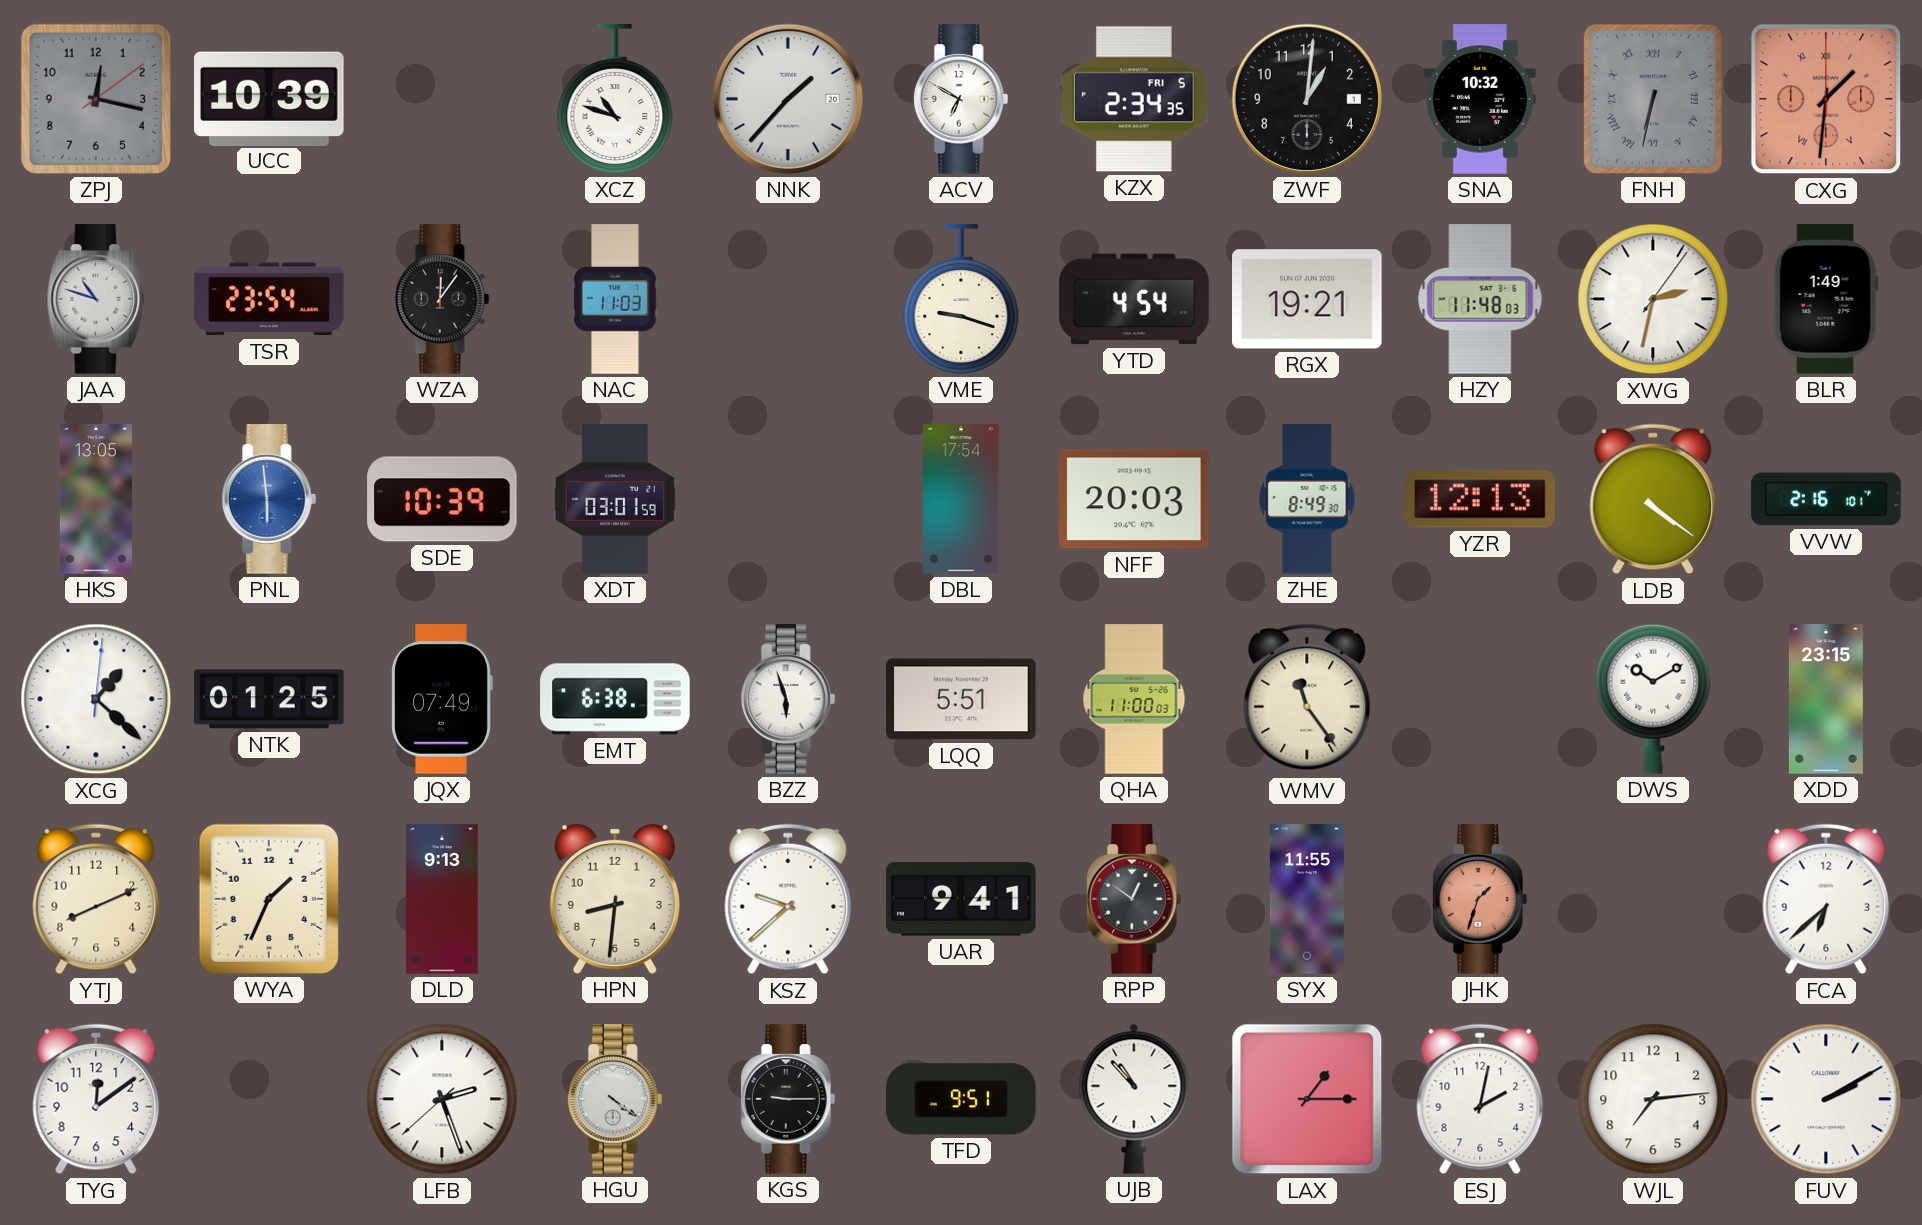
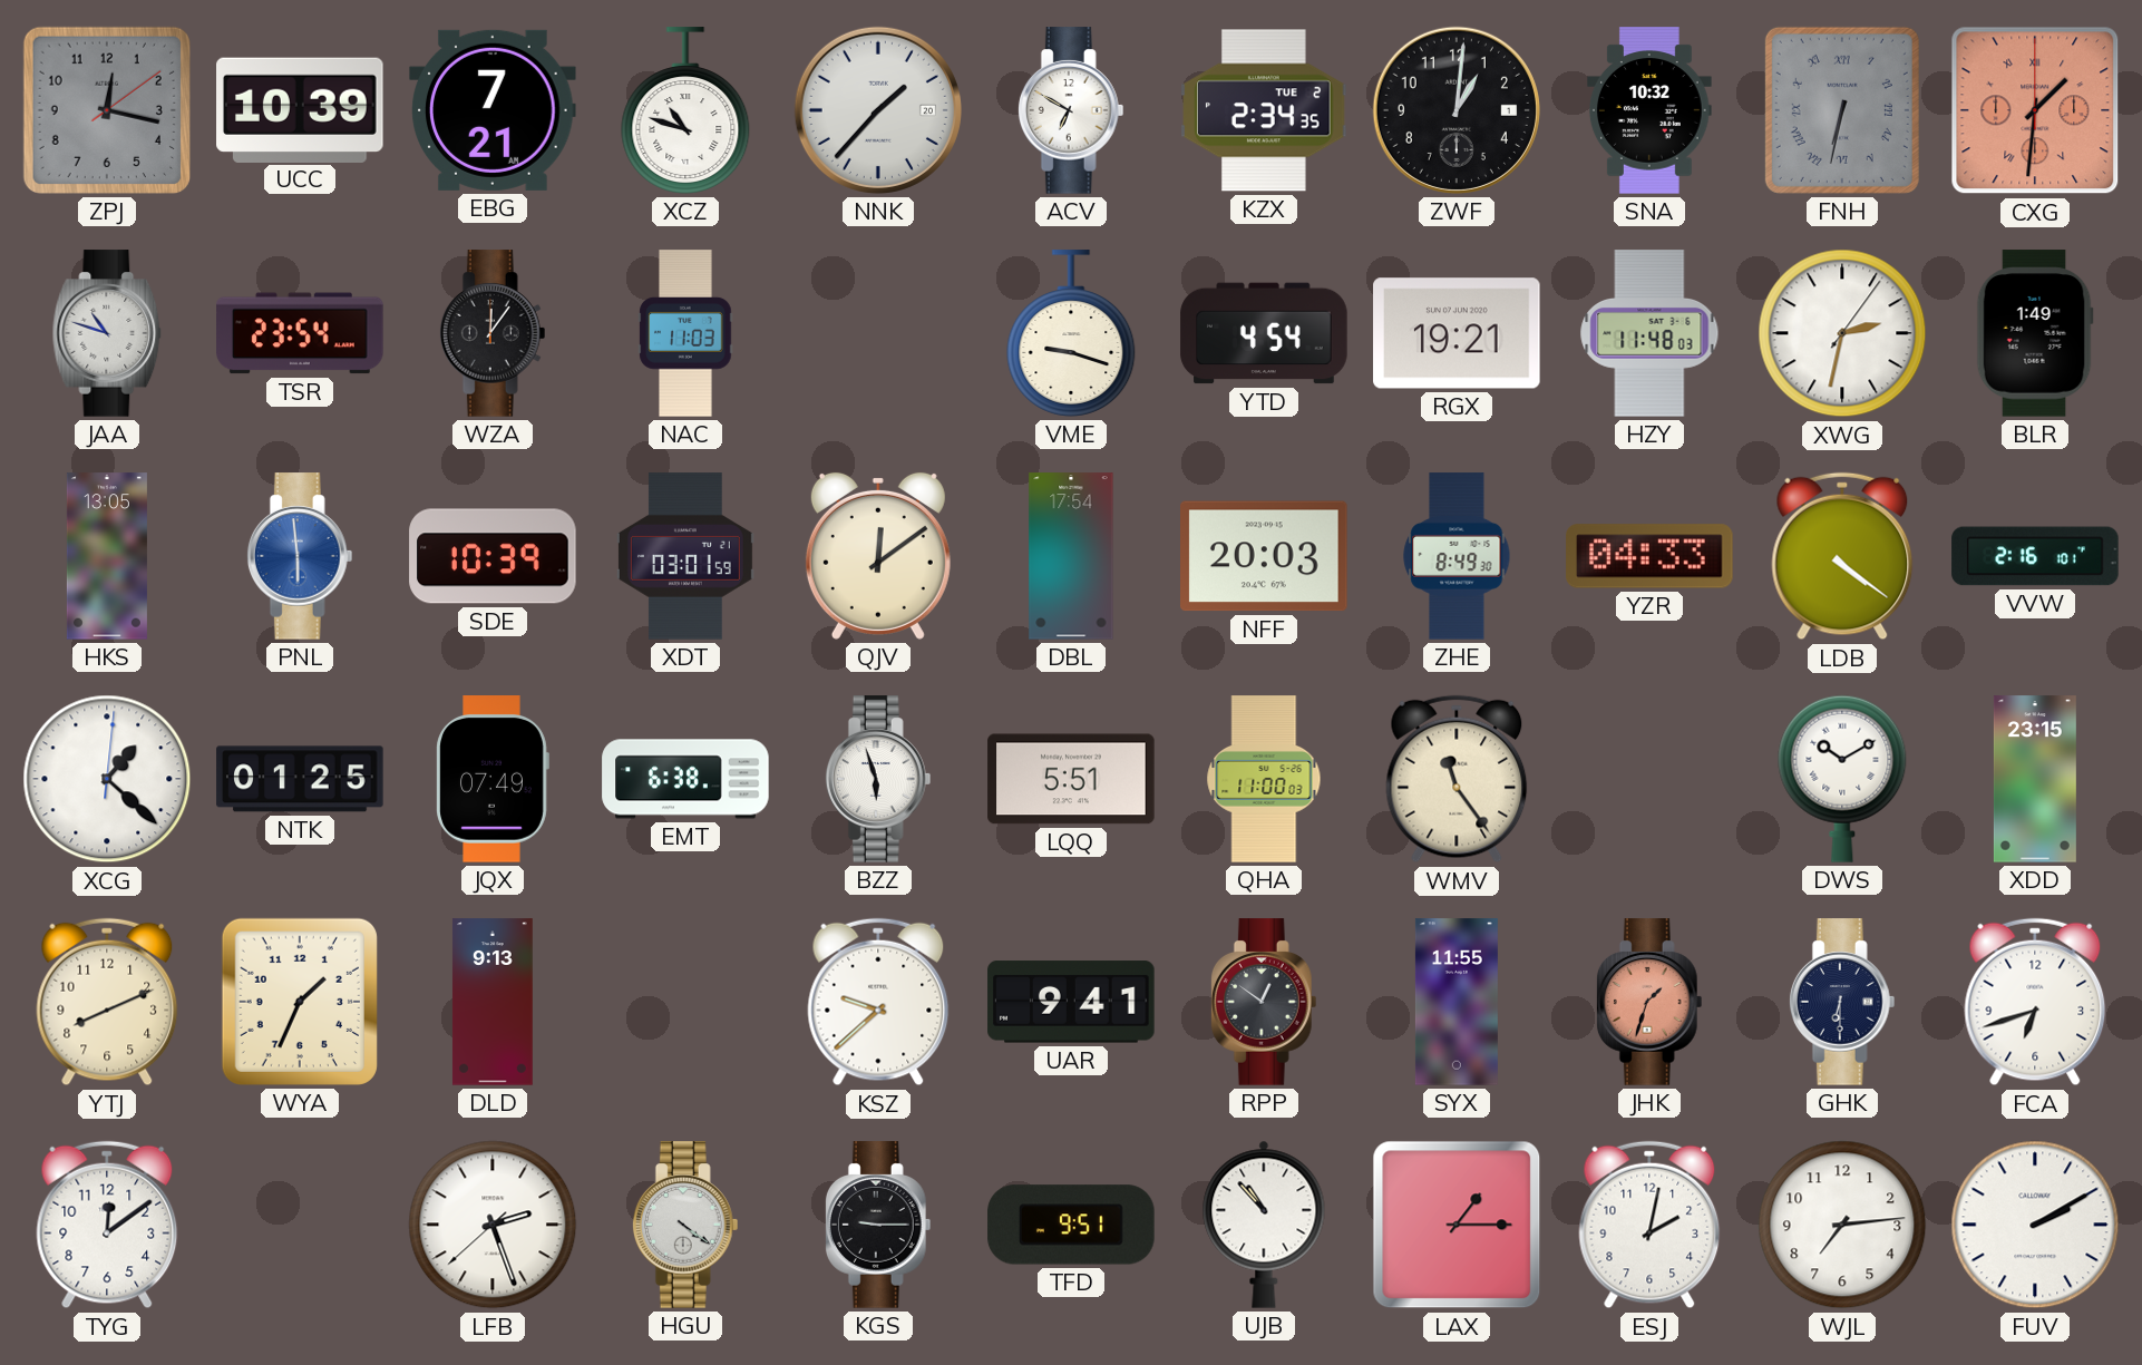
EBG: none -> 7:21
KZX date: FRI 5 -> TUE 2
QJV: none -> 12:09
YZR: 12:13 -> 04:33
HPN: 8:31 -> none
GHK: none -> 6:30
FCA: 6:38 -> 6:42
